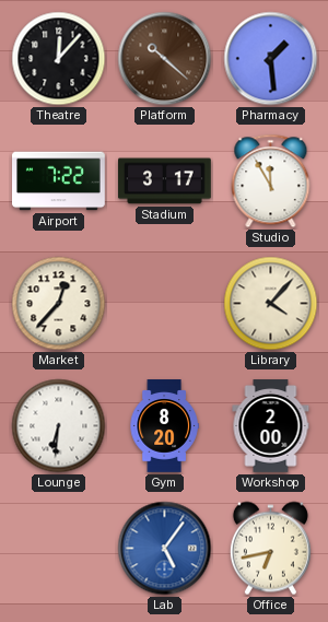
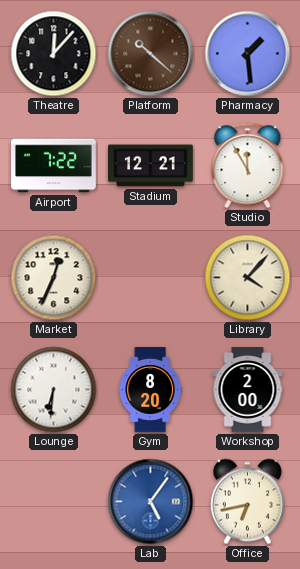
Stadium: 3:17 -> 12:21
Market: 12:37 -> 12:34
